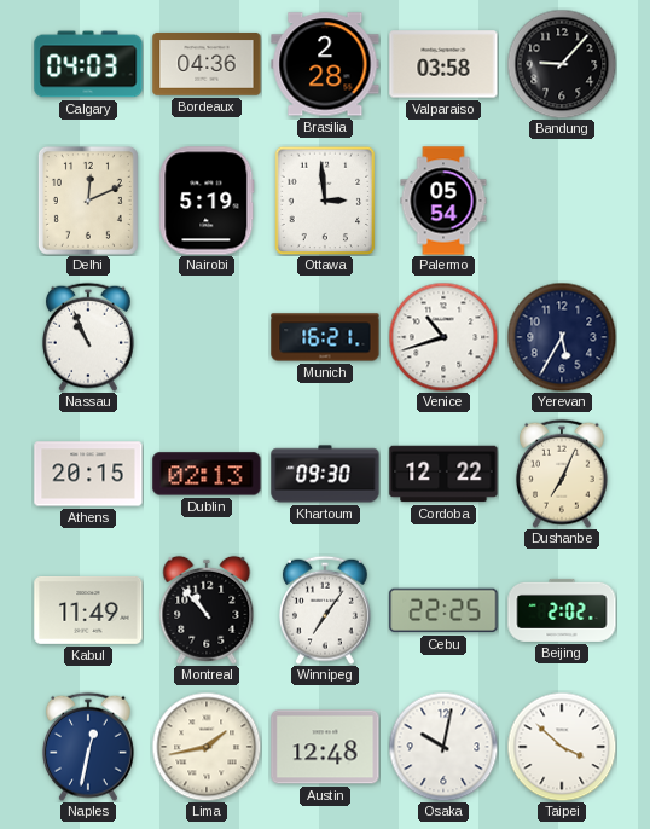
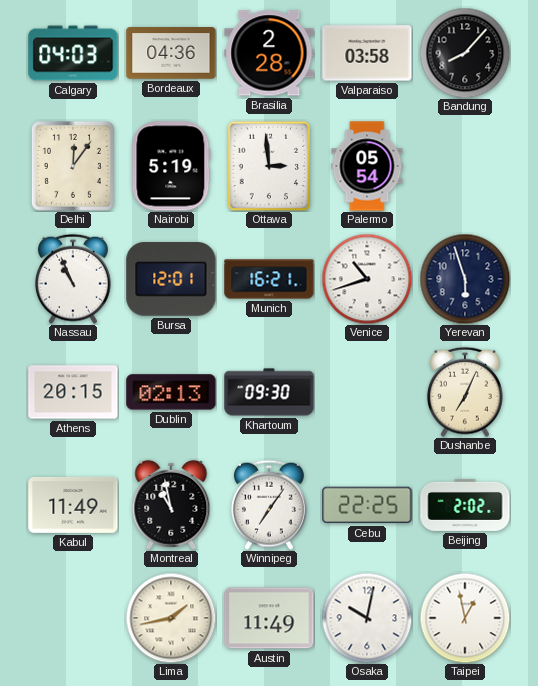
Bandung: 9:07 -> 8:07
Delhi: 12:11 -> 12:06
Bursa: none -> 12:01
Yerevan: 5:35 -> 5:57
Cordoba: 12:22 -> none
Montreal: 10:53 -> 10:58
Naples: 12:32 -> none
Austin: 12:48 -> 11:49
Taipei: 3:52 -> 12:58
